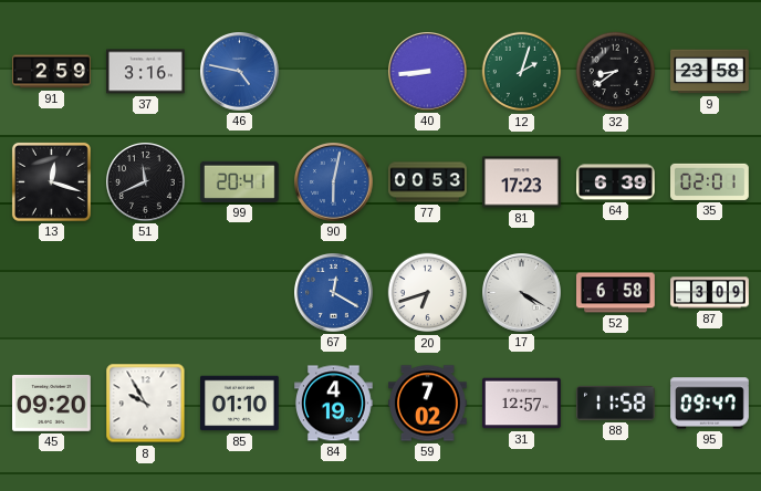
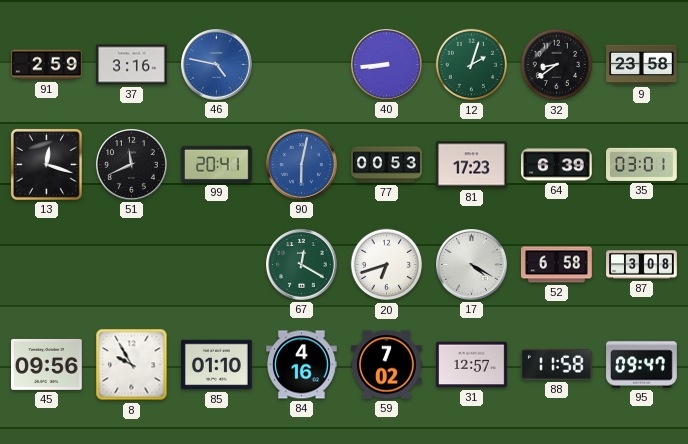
35: 02:01 -> 03:01
67 dial: blue -> green
87: 3:09 -> 3:08
45: 09:20 -> 09:56
84: 4:19 -> 4:16
